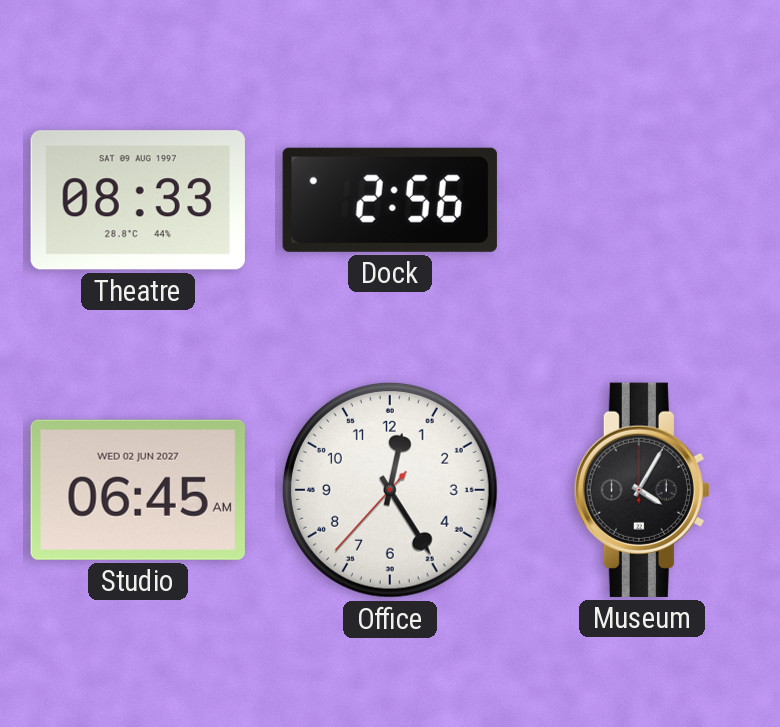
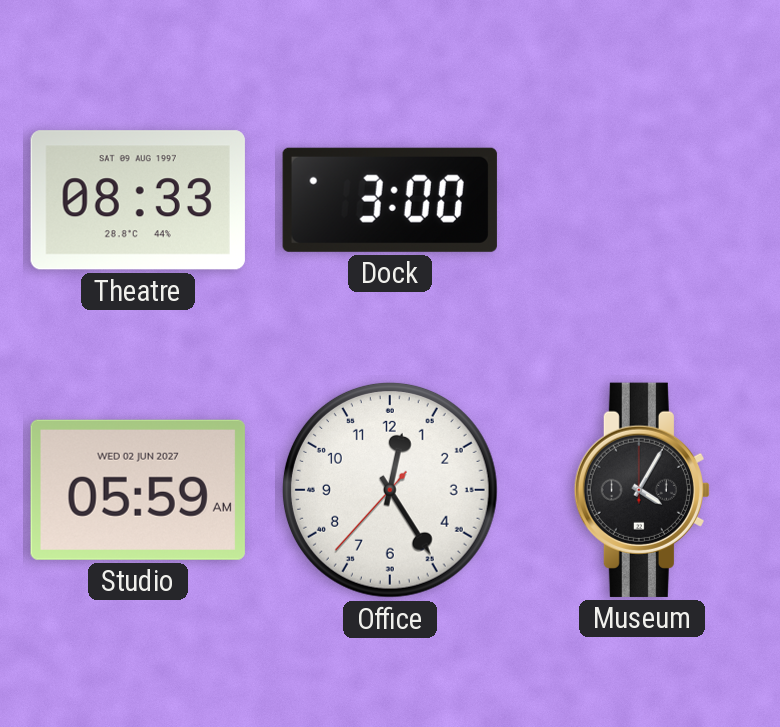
Dock: 2:56 -> 3:00
Studio: 06:45 -> 05:59
